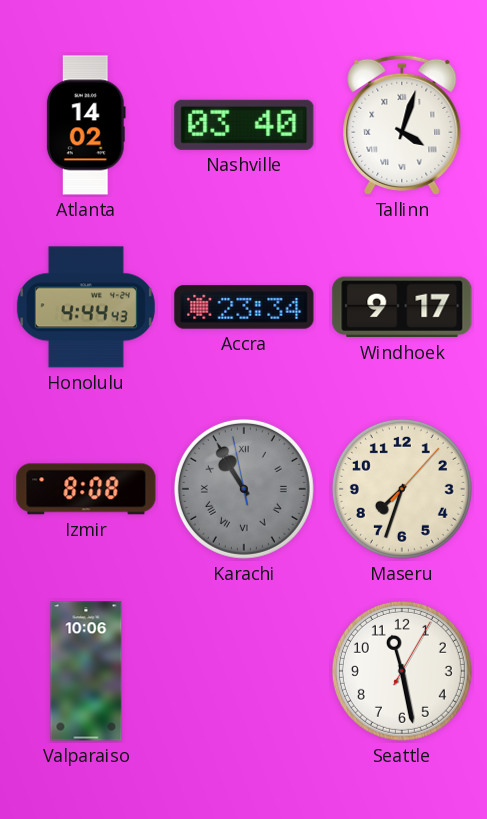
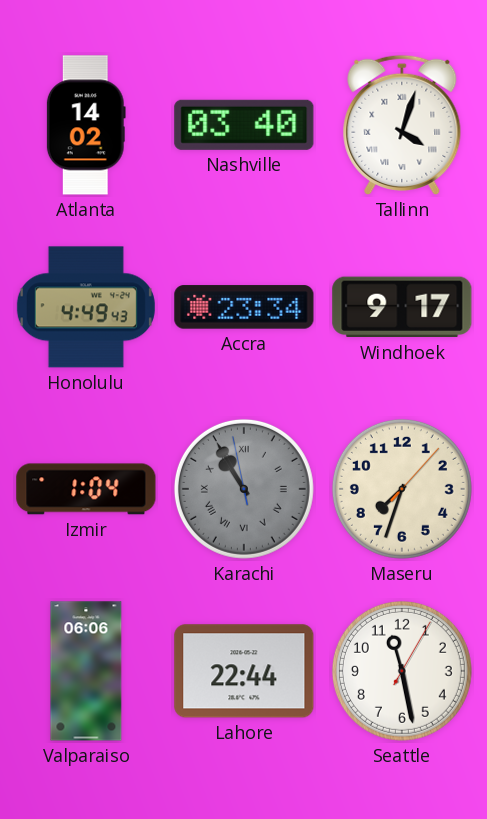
Honolulu: 4:44 -> 4:49
Izmir: 8:08 -> 1:04
Valparaiso: 10:06 -> 06:06
Lahore: none -> 22:44
